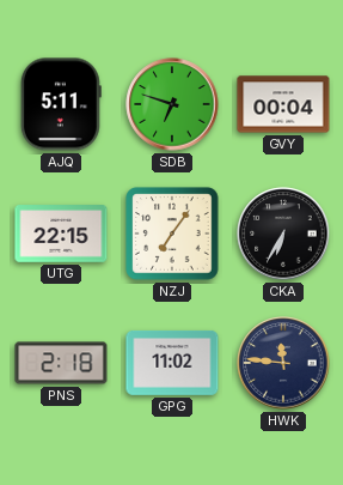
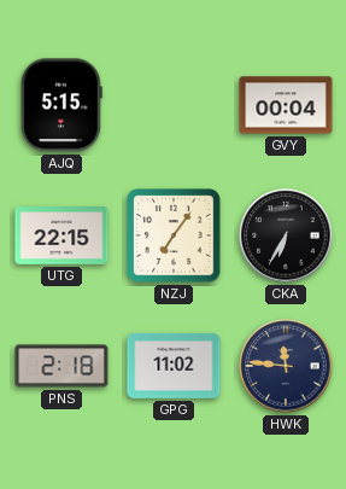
AJQ: 5:11 -> 5:15
SDB: 6:48 -> none
